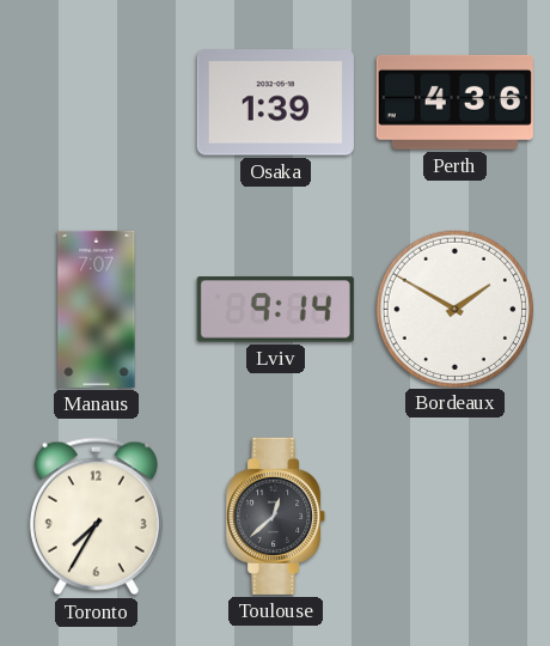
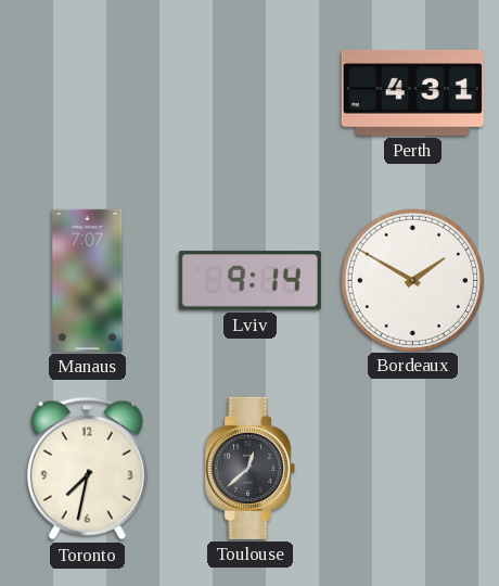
Osaka: 1:39 -> none
Perth: 4:36 -> 4:31
Toronto: 7:35 -> 7:32
